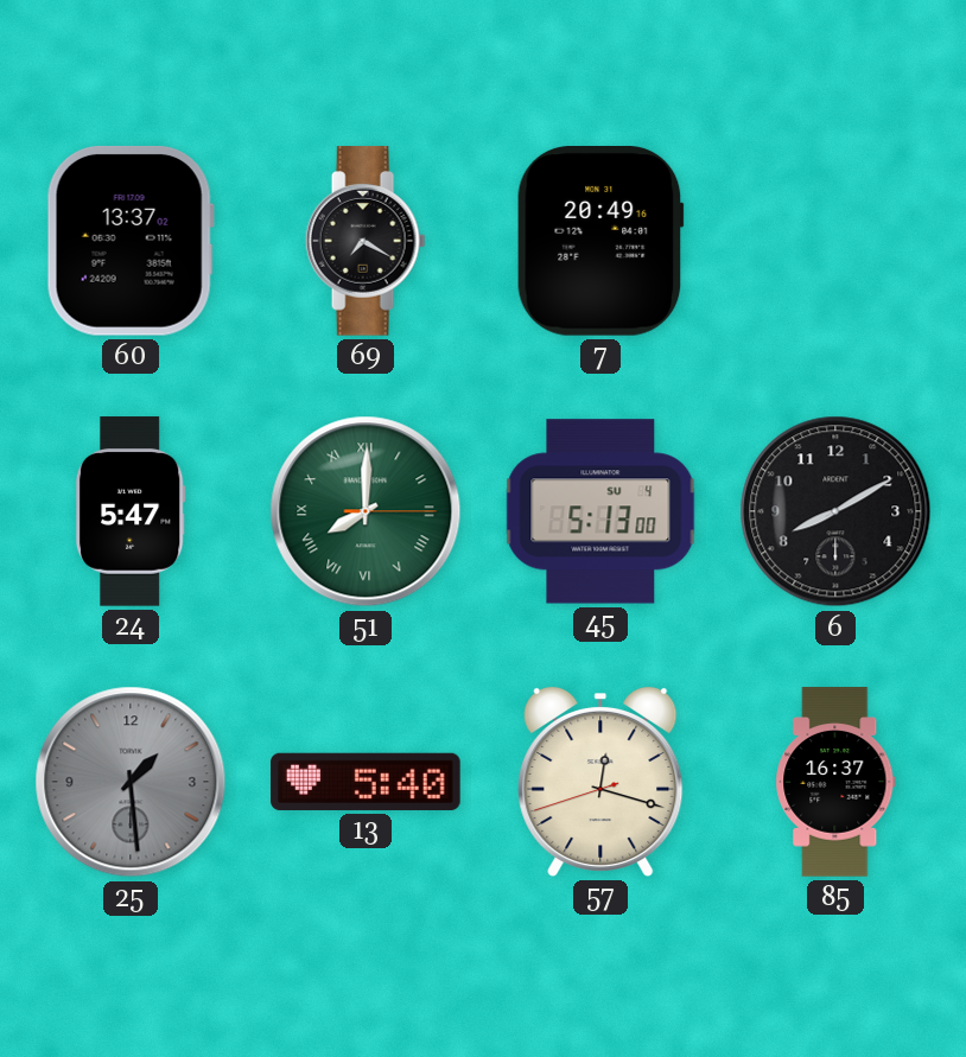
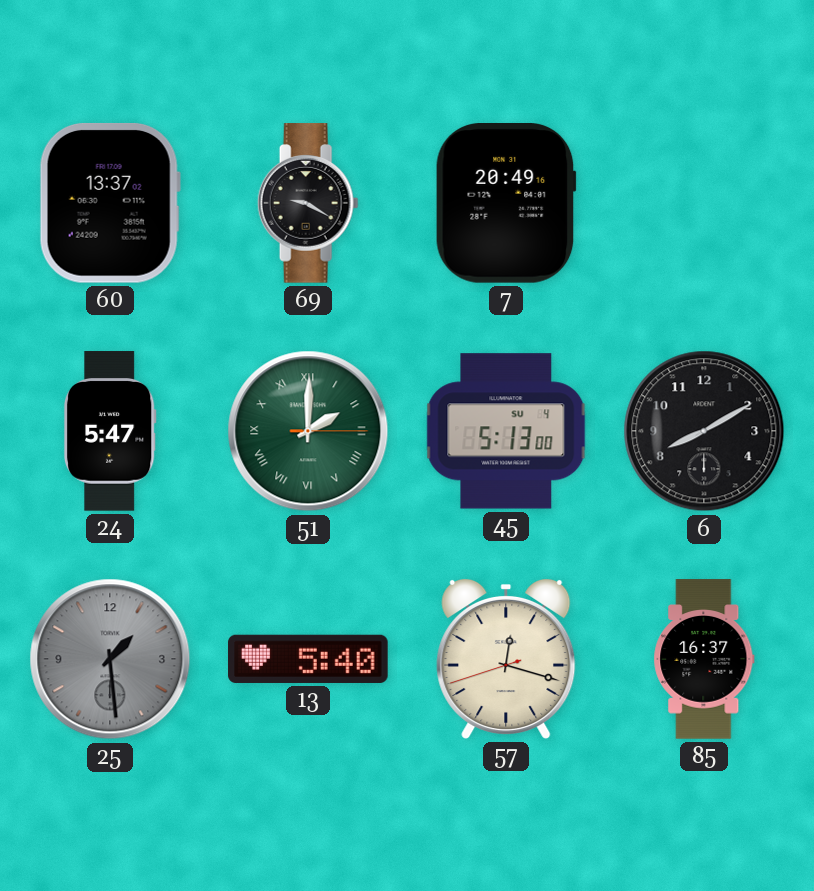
69: 7:20 -> 9:20
51: 8:00 -> 2:00
